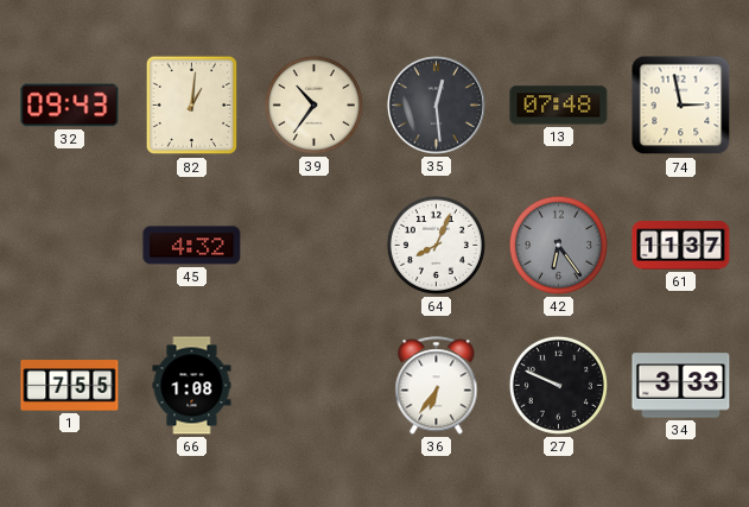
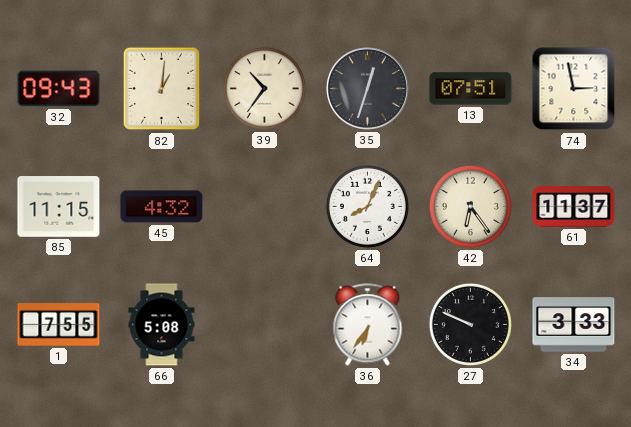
35: 12:29 -> 12:33
13: 07:48 -> 07:51
85: none -> 11:15
42 dial: grey -> cream
66: 1:08 -> 5:08
